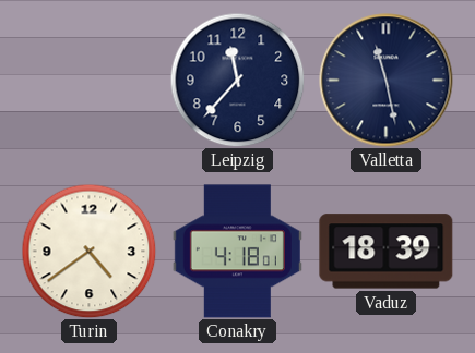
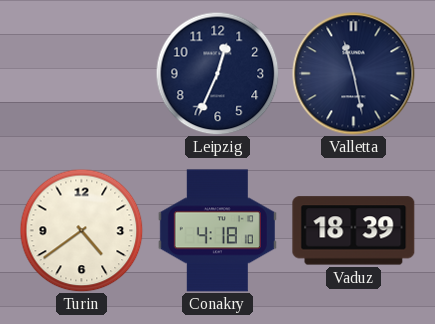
Leipzig: 11:37 -> 12:34
Conakry: 4:18:01 -> 4:18:10
